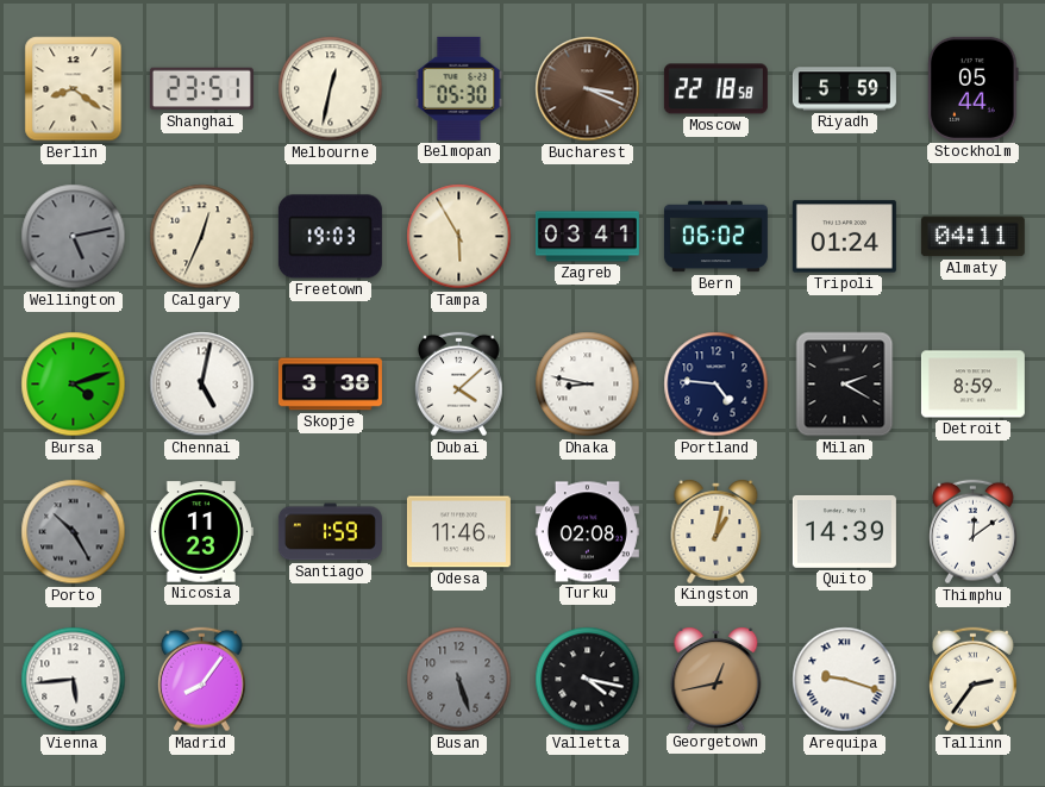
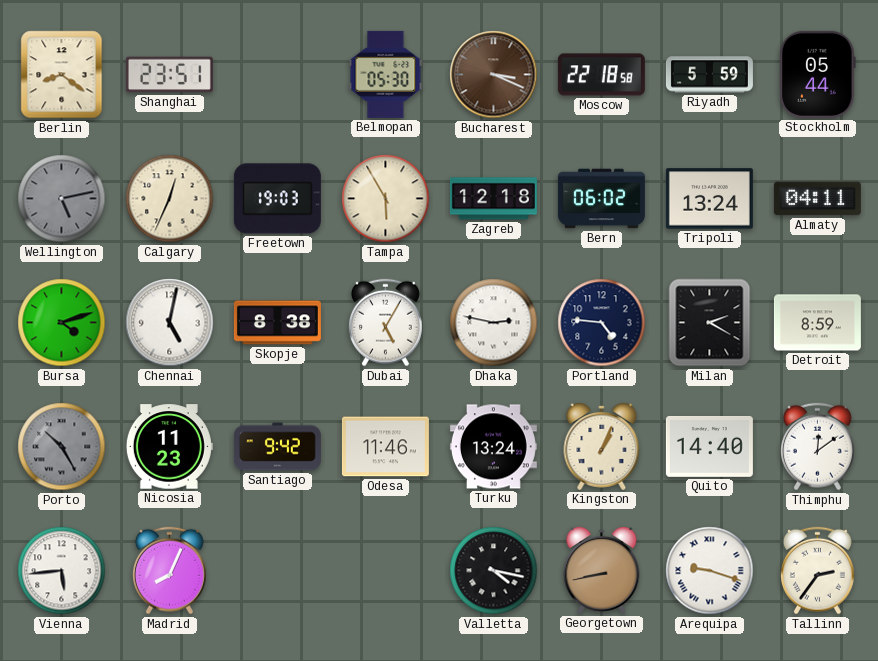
Melbourne: 12:32 -> none
Zagreb: 03:41 -> 12:18
Tripoli: 01:24 -> 13:24
Skopje: 3:38 -> 8:38
Dubai: 4:08 -> 5:05
Dhaka: 8:47 -> 2:47
Santiago: 1:59 -> 9:42
Turku: 02:08 -> 13:24
Kingston: 1:02 -> 1:04
Quito: 14:39 -> 14:40
Madrid: 8:06 -> 8:04
Busan: 5:27 -> none
Georgetown: 12:43 -> 8:43
